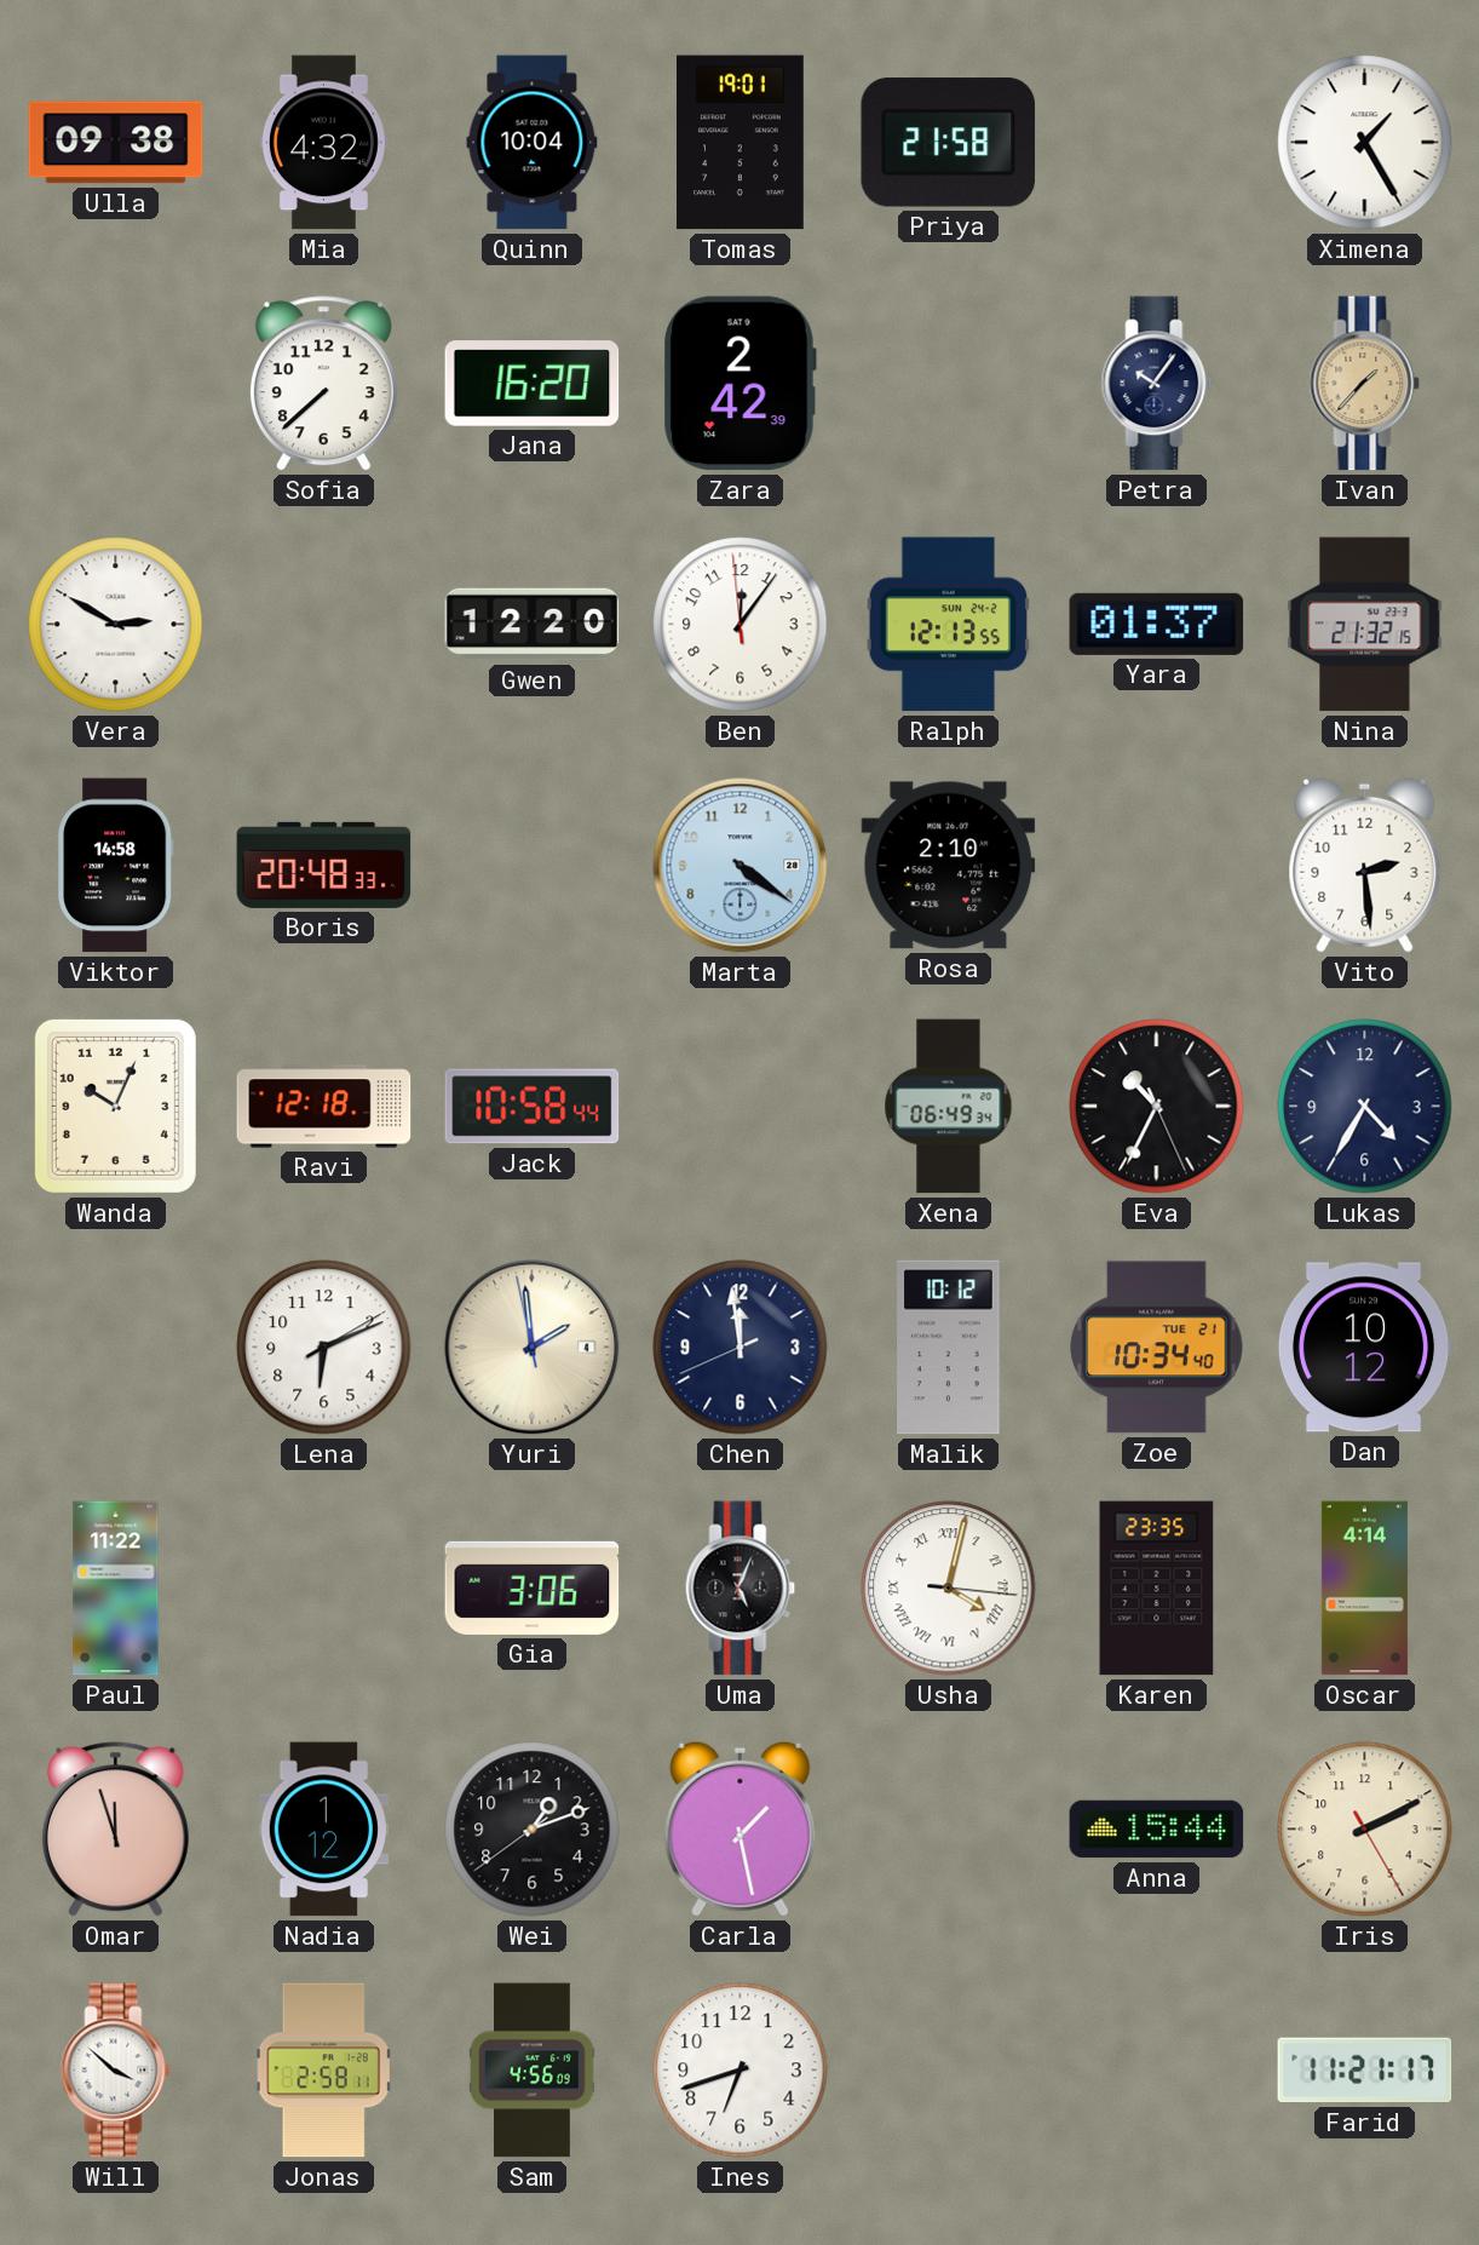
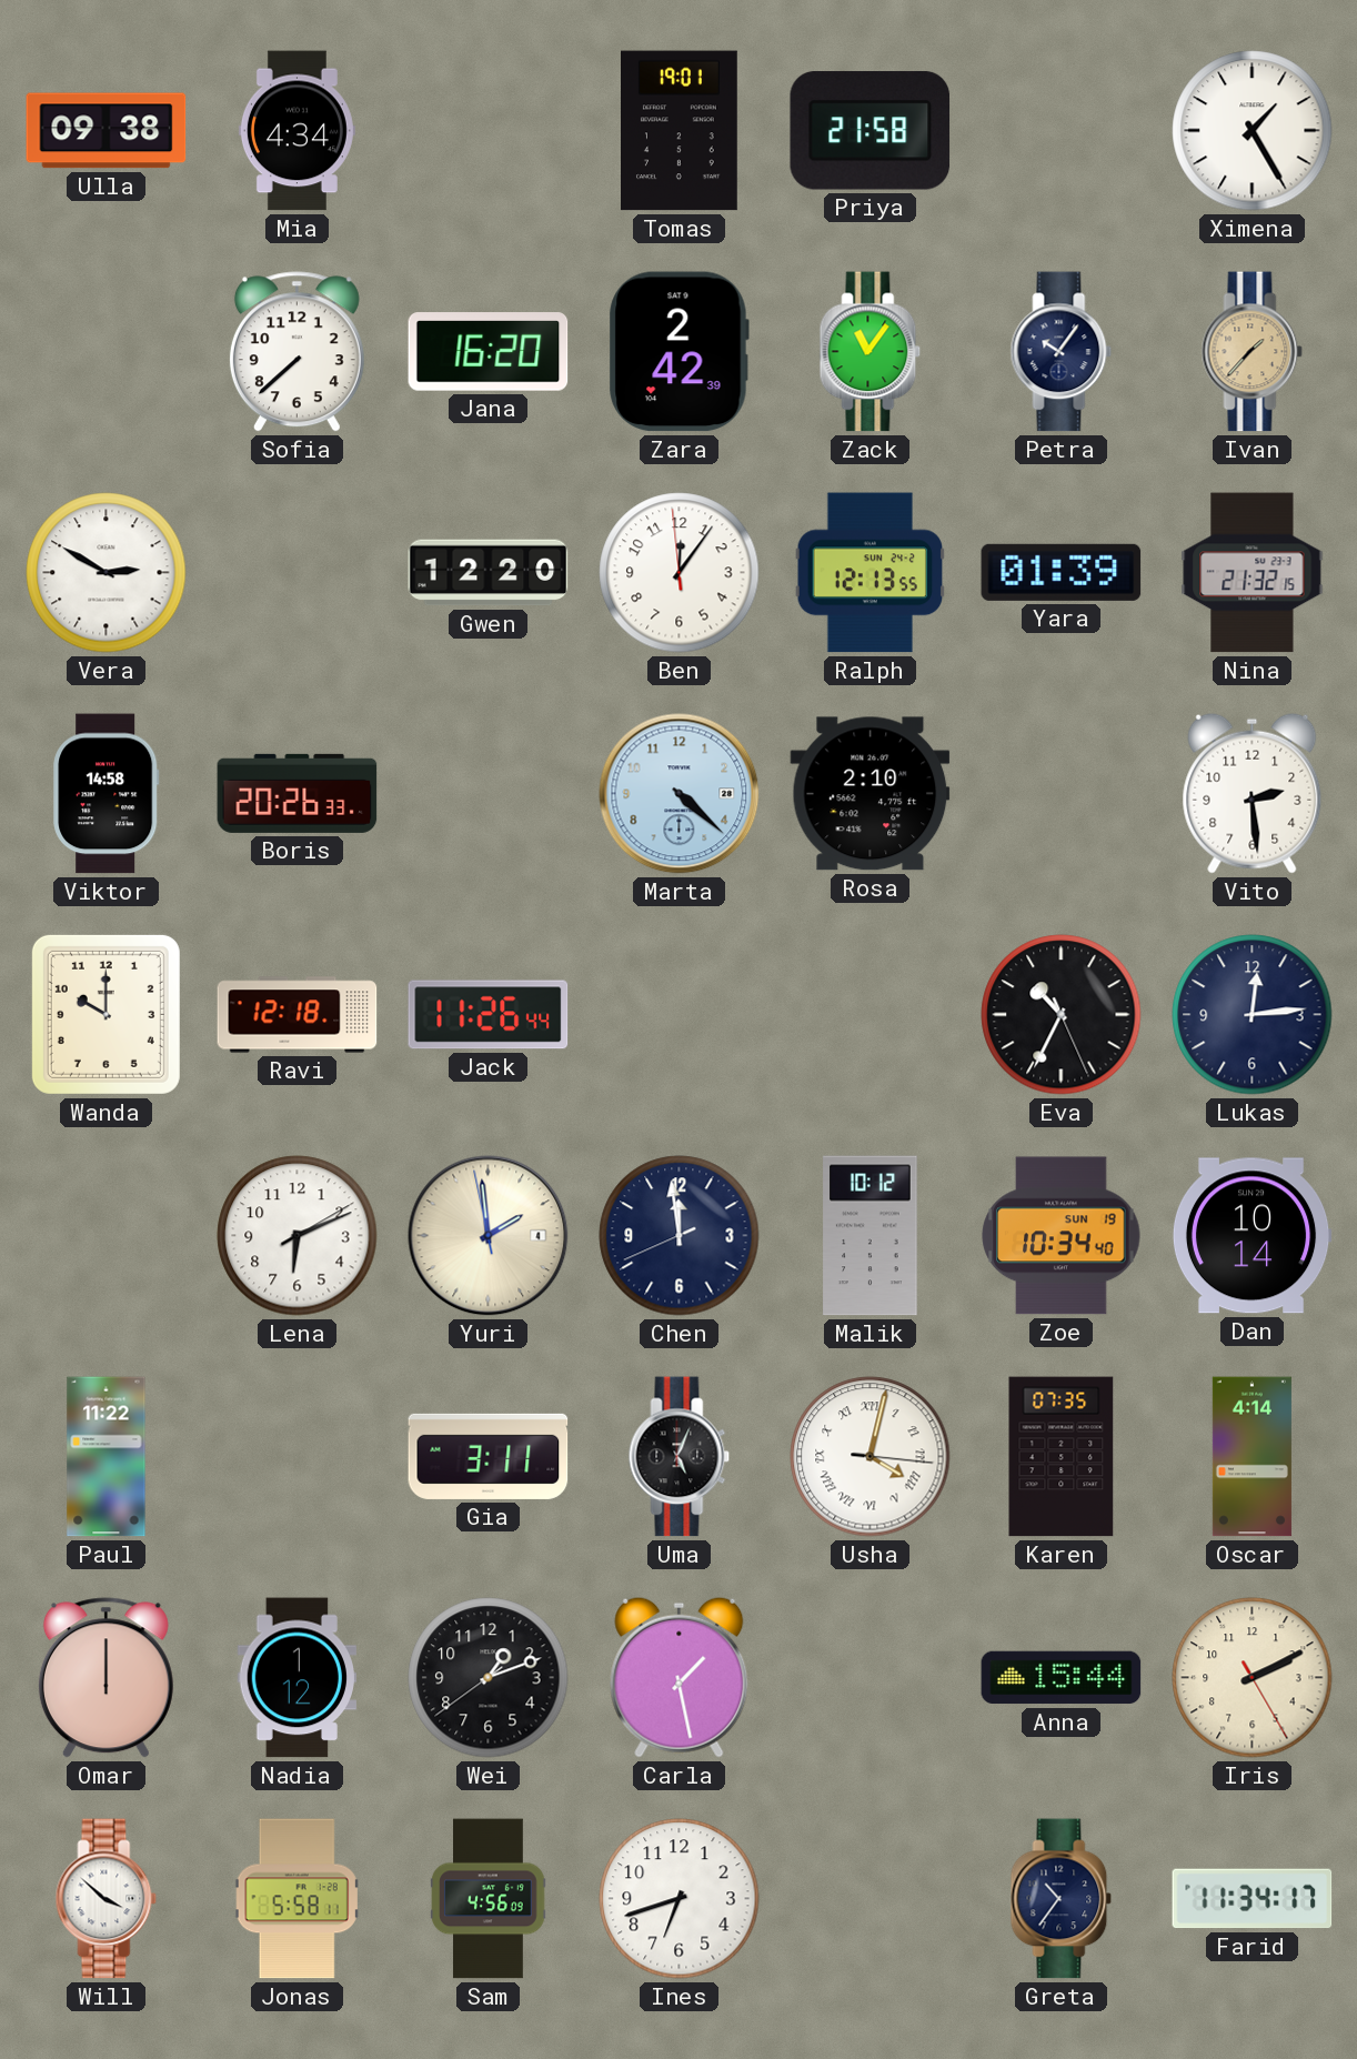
Mia: 4:32 -> 4:34
Quinn: 10:04 -> none
Zack: none -> 11:06
Yara: 01:37 -> 01:39
Boris: 20:48 -> 20:26
Marta: 4:21 -> 4:22
Wanda: 10:04 -> 10:00
Jack: 10:58 -> 11:26
Xena: 06:49 -> none
Lukas: 4:35 -> 12:14
Zoe date: TUE 21 -> SUN 19
Dan: 10:12 -> 10:14
Gia: 3:06 -> 3:11
Karen: 23:35 -> 07:35
Omar: 11:57 -> 12:00
Jonas: 2:58 -> 5:58
Greta: none -> 10:36
Farid: 11:21 -> 11:34
